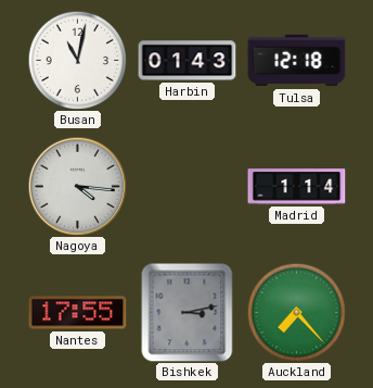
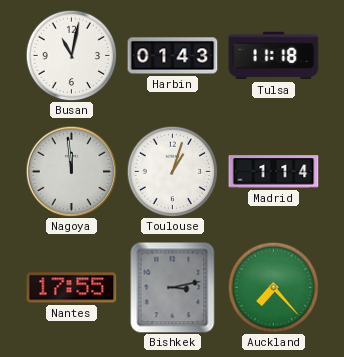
Tulsa: 12:18 -> 11:18
Nagoya: 4:16 -> 11:59
Toulouse: none -> 1:03
